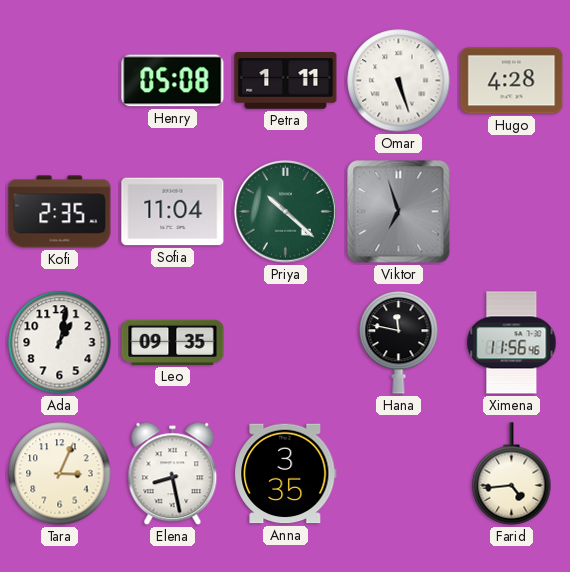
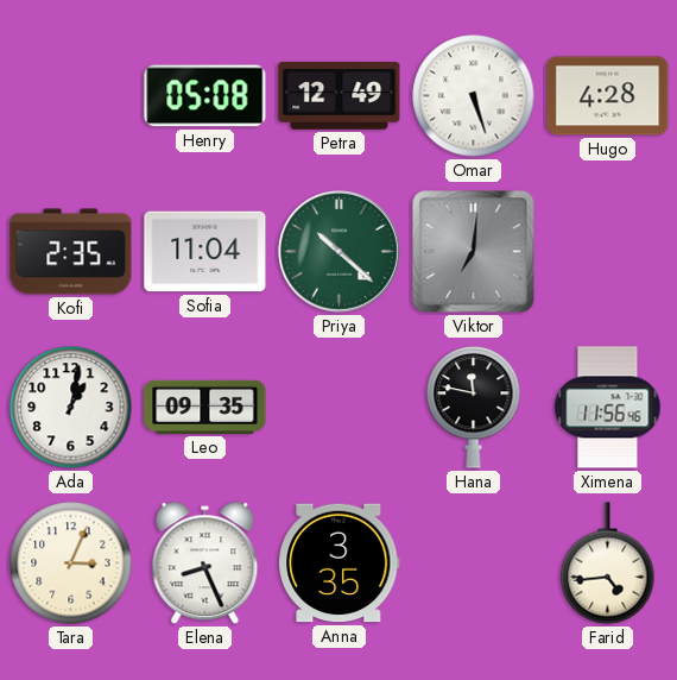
Petra: 1:11 -> 12:49
Viktor: 6:57 -> 7:01
Elena: 8:28 -> 8:26
